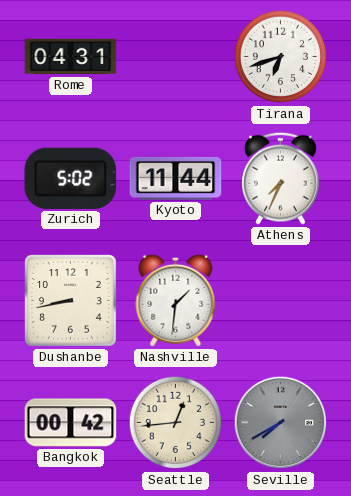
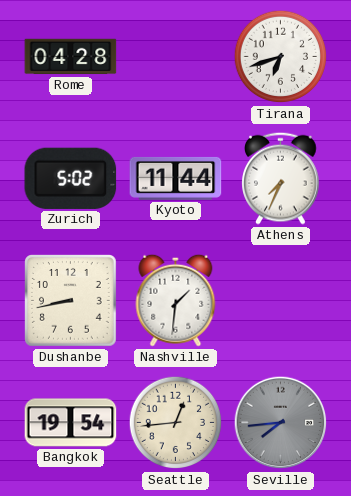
Rome: 04:31 -> 04:28
Bangkok: 00:42 -> 19:54
Seville: 7:40 -> 7:44
